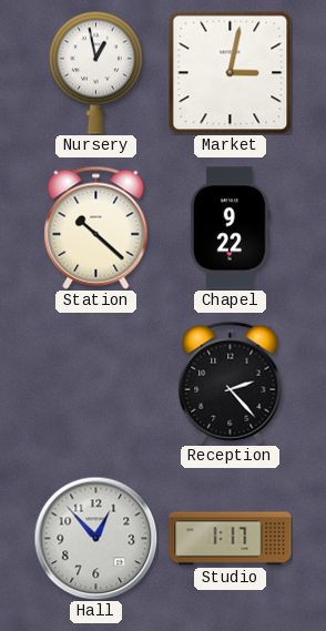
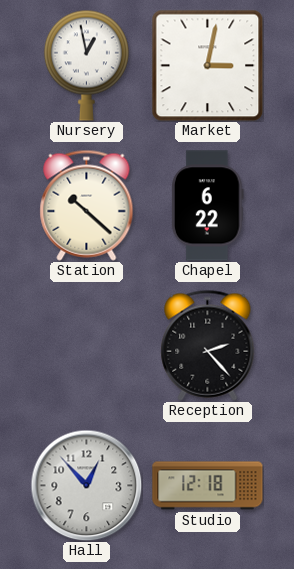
Chapel: 9:22 -> 6:22
Studio: 1:17 -> 12:18
